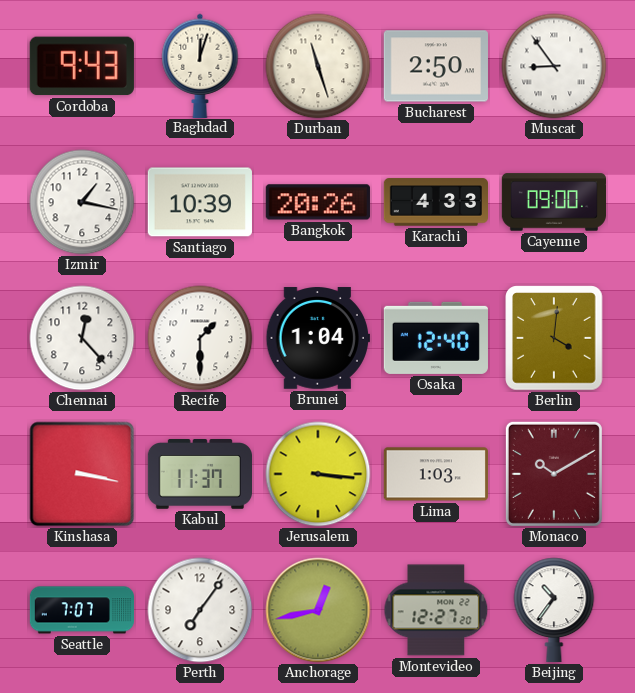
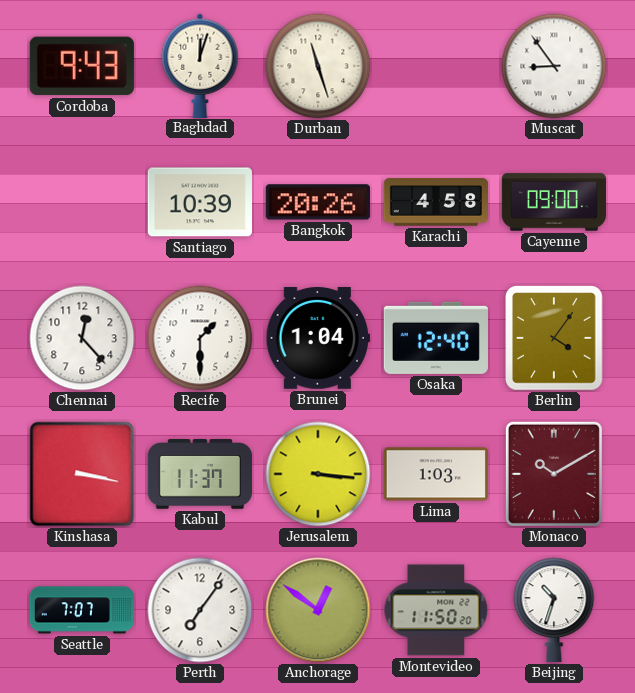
Bucharest: 2:50 -> none
Izmir: 1:17 -> none
Karachi: 4:33 -> 4:58
Berlin: 4:01 -> 4:06
Anchorage: 12:43 -> 12:51
Montevideo: 12:27 -> 11:50
Beijing: 10:36 -> 10:33
